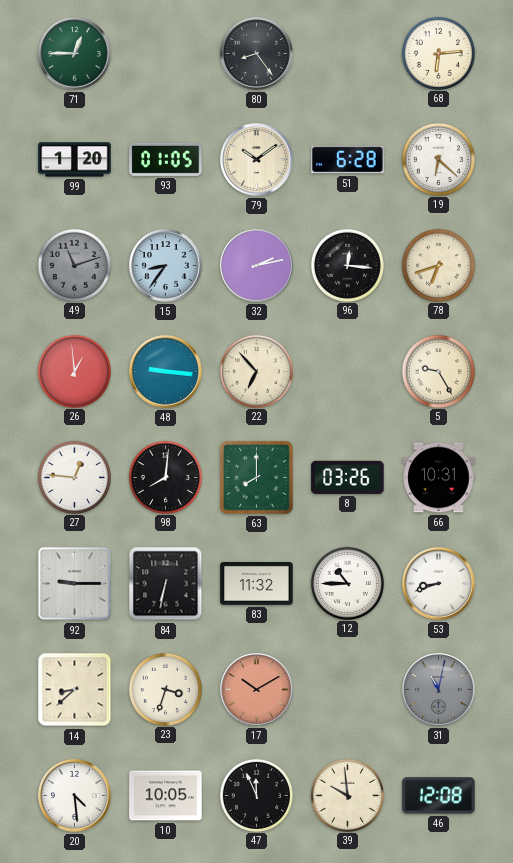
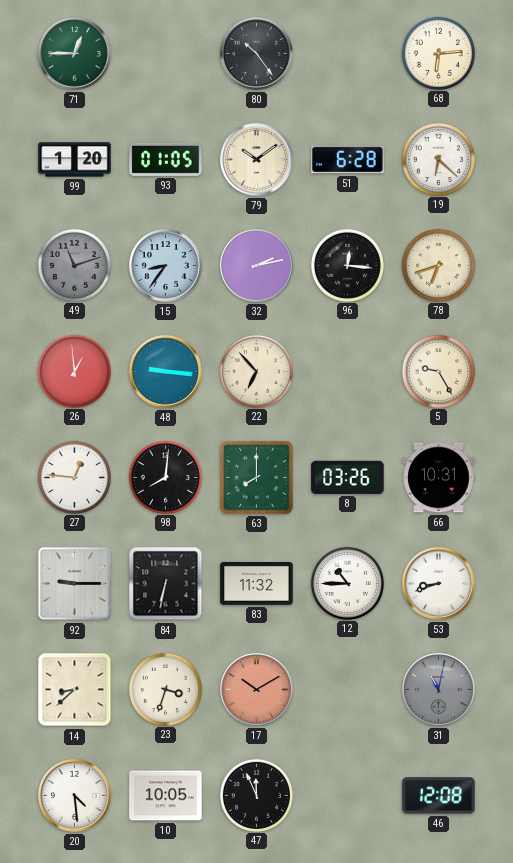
80: 8:24 -> 10:24
39: 9:59 -> none
